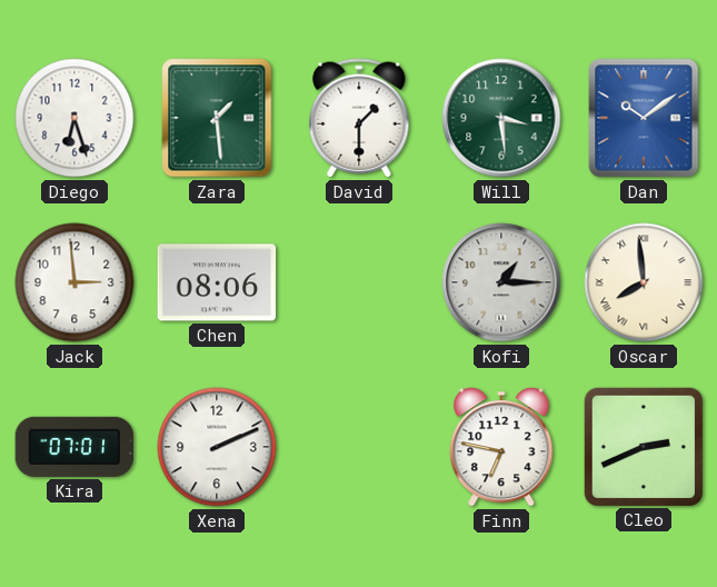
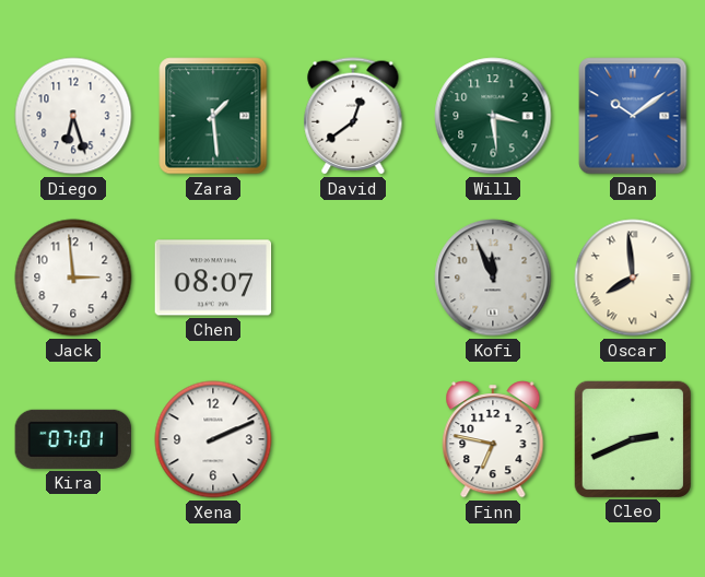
David: 1:30 -> 12:39
Chen: 08:06 -> 08:07
Kofi: 1:15 -> 11:56
